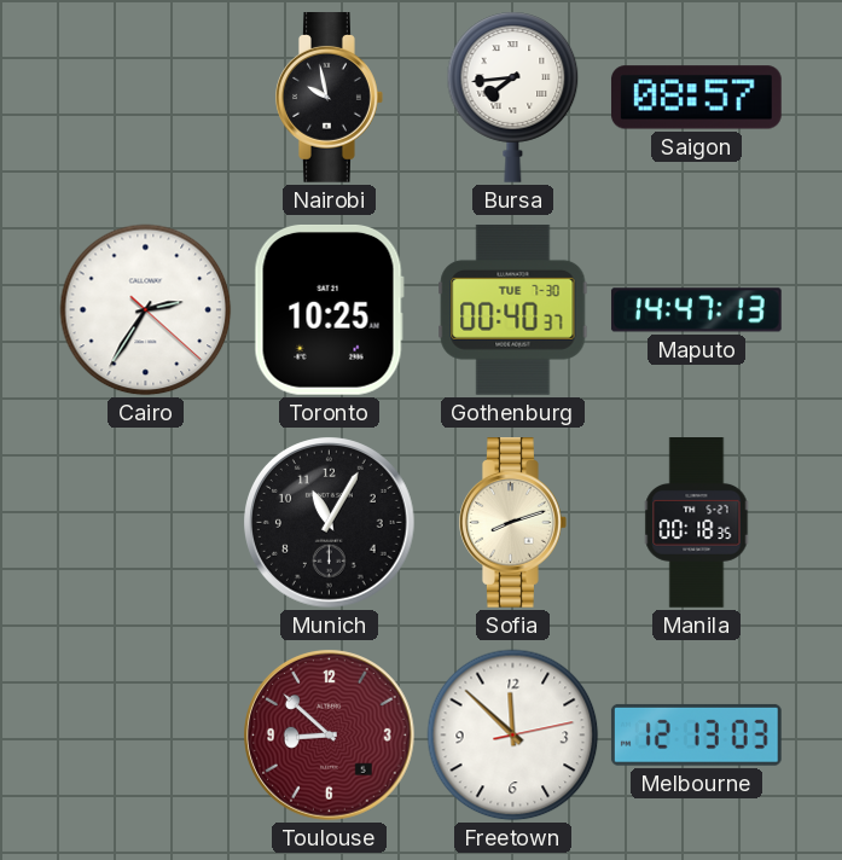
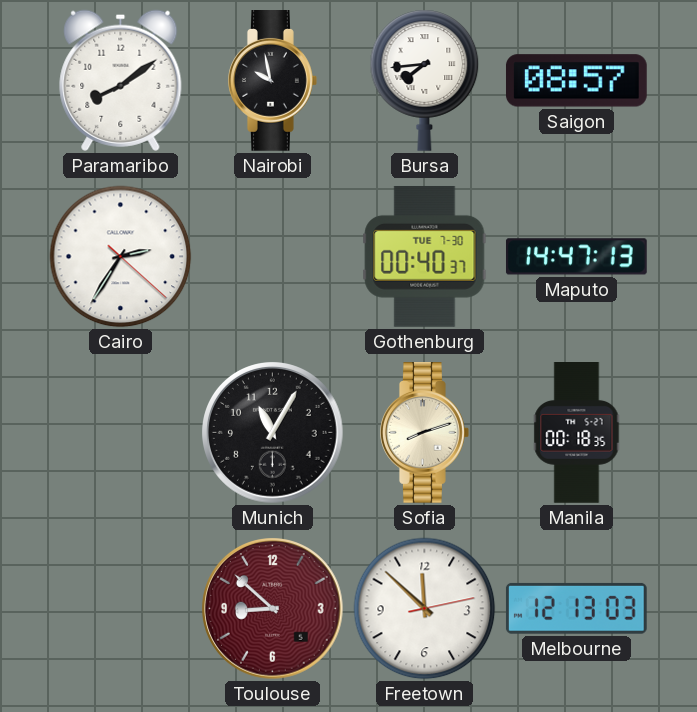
Paramaribo: none -> 8:09
Toronto: 10:25 -> none
